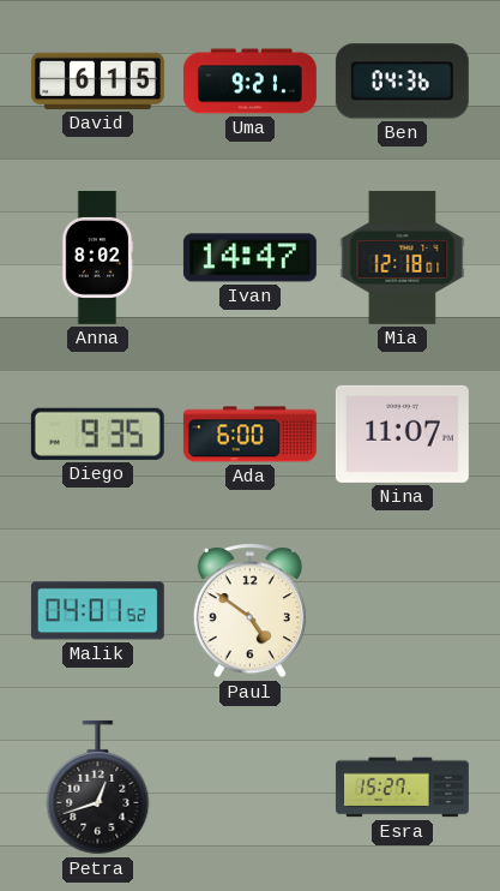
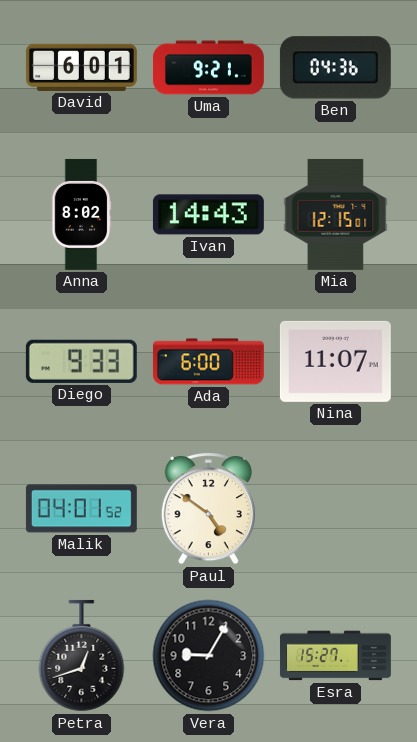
David: 6:15 -> 6:01
Ivan: 14:47 -> 14:43
Mia: 12:18 -> 12:15
Diego: 9:35 -> 9:33
Vera: none -> 9:05
